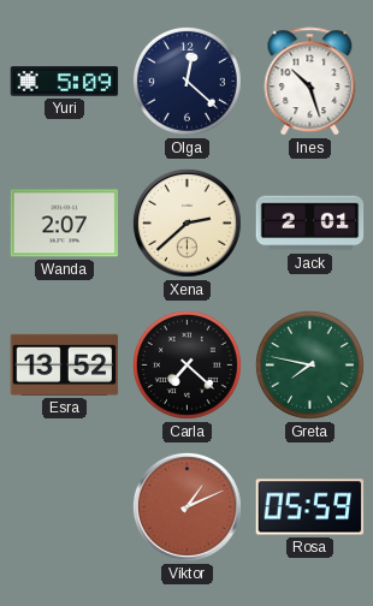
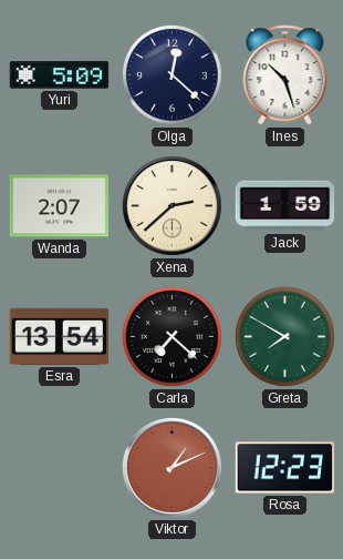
Jack: 2:01 -> 1:59
Esra: 13:52 -> 13:54
Greta: 7:47 -> 7:50
Rosa: 05:59 -> 12:23
